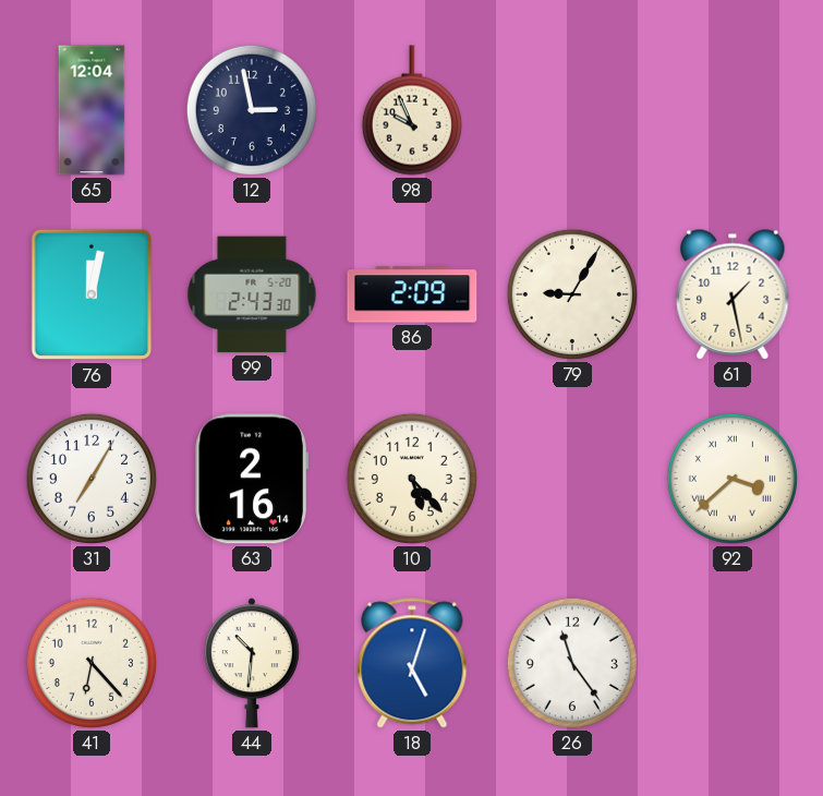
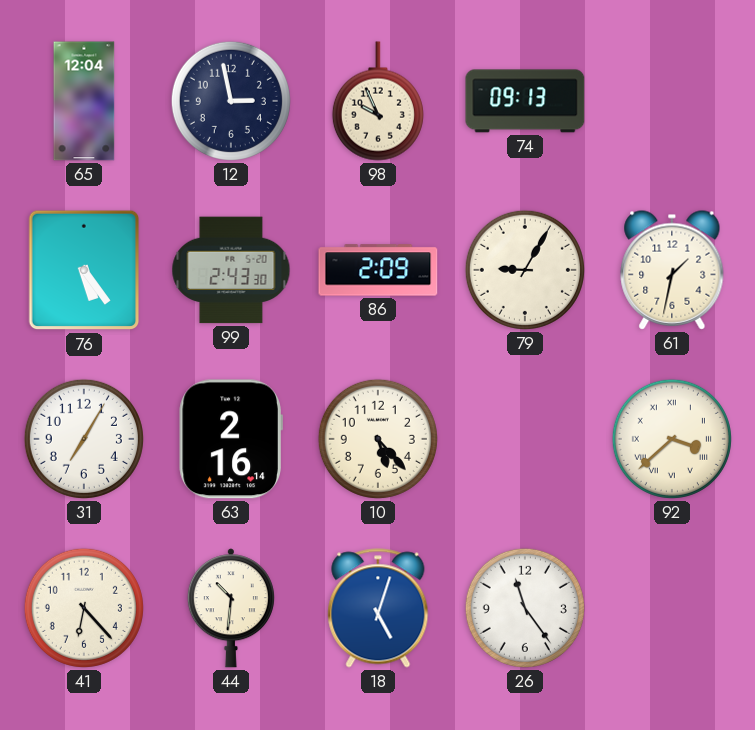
74: none -> 09:13
76: 12:02 -> 5:24
61: 1:28 -> 1:32
